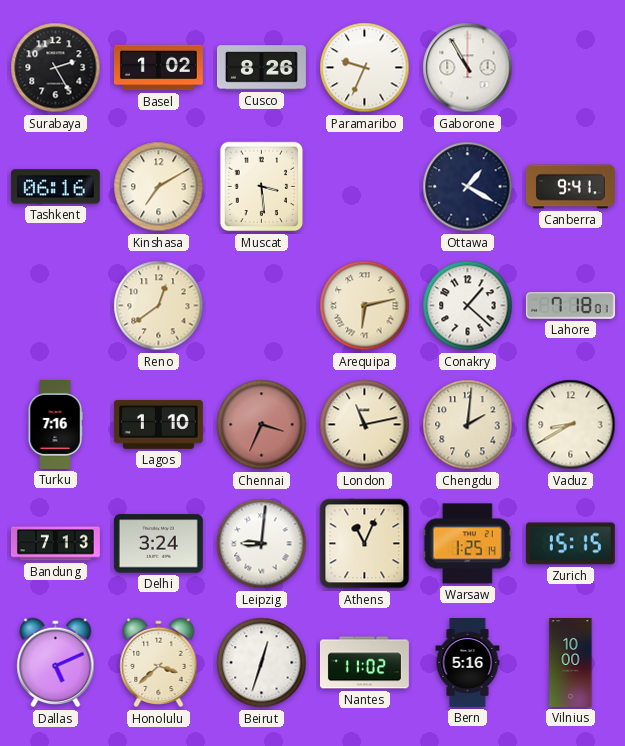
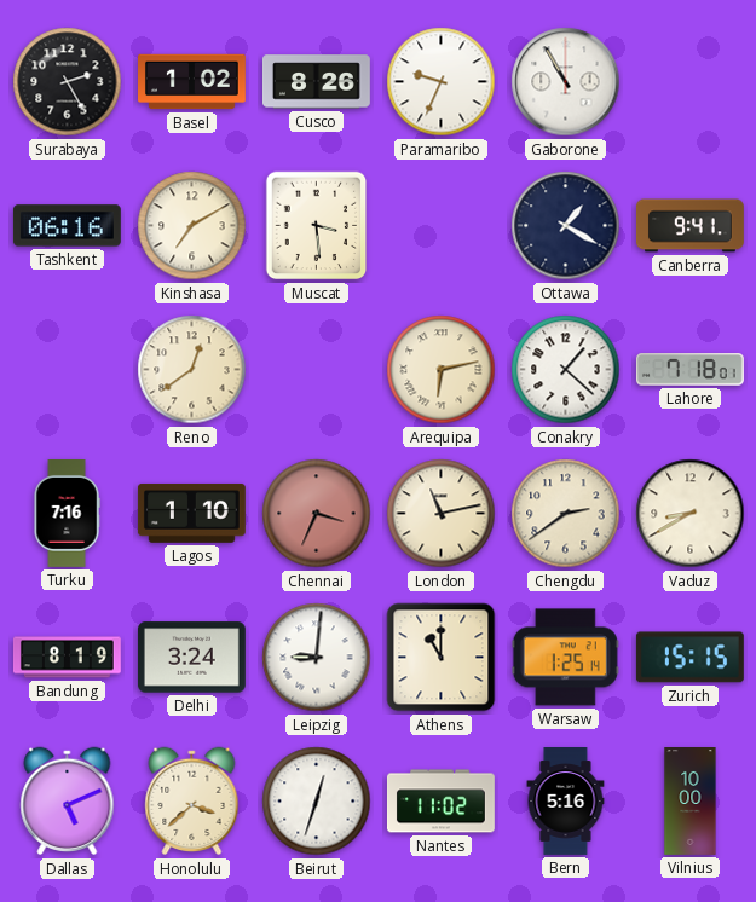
Chengdu: 2:01 -> 2:39
Bandung: 7:13 -> 8:19
Athens: 11:04 -> 11:00
